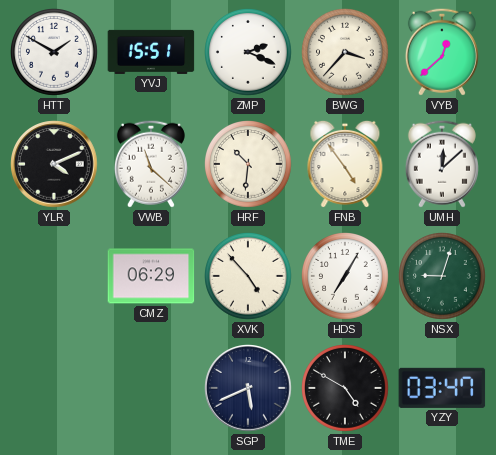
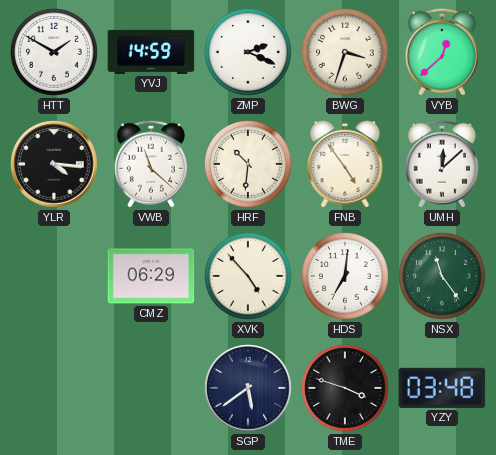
YVJ: 15:51 -> 14:59
BWG: 3:37 -> 3:33
YLR: 4:11 -> 4:16
HDS: 7:05 -> 7:01
NSX: 9:03 -> 11:24
SGP: 5:41 -> 5:39
TME: 4:50 -> 3:48
YZY: 03:47 -> 03:48
